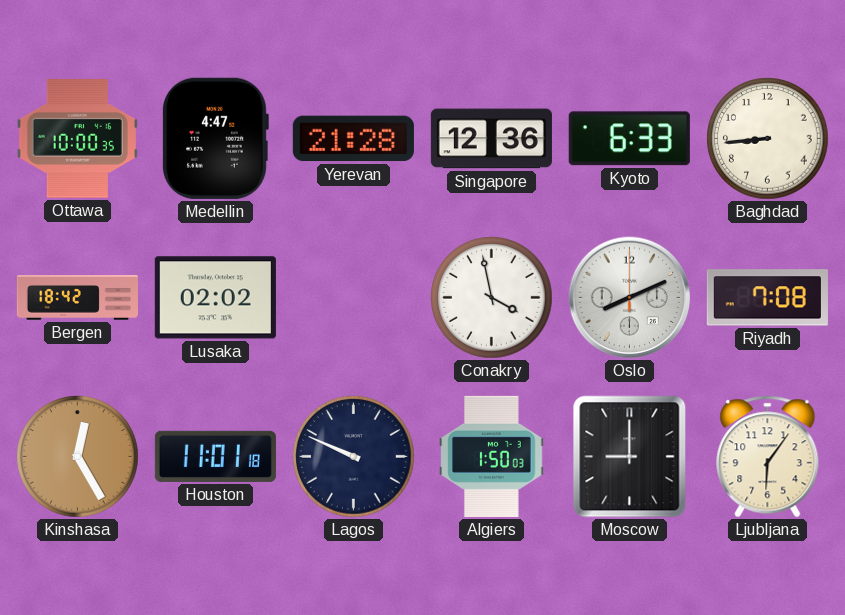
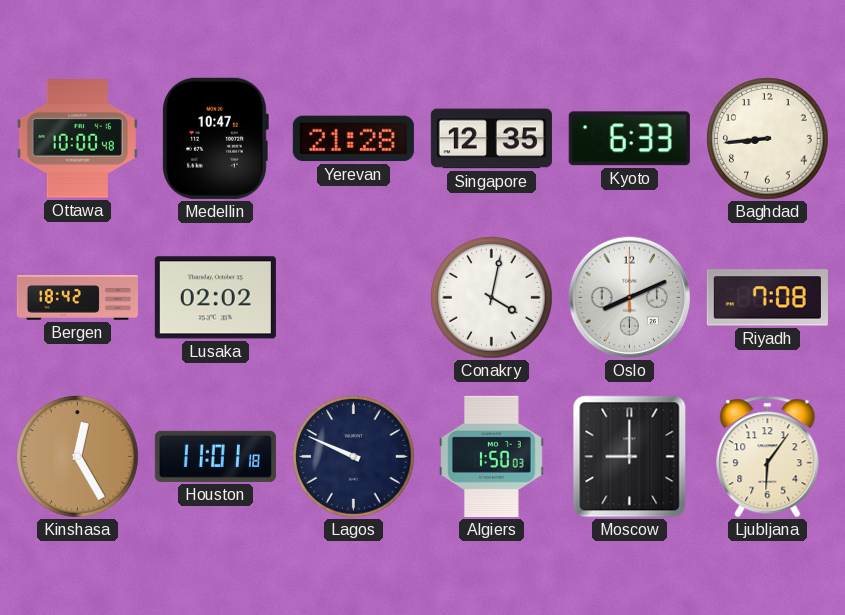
Ottawa: 10:00:35 -> 10:00:48
Medellin: 4:47 -> 10:47
Singapore: 12:36 -> 12:35
Conakry: 3:58 -> 4:02
